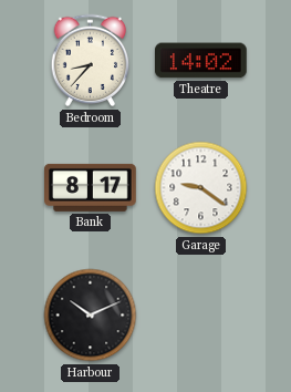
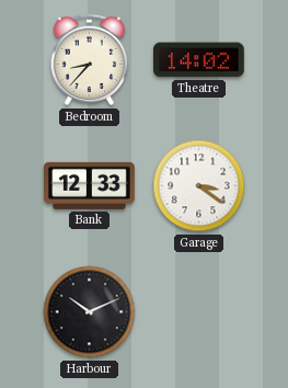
Bank: 8:17 -> 12:33
Garage: 9:21 -> 3:21
